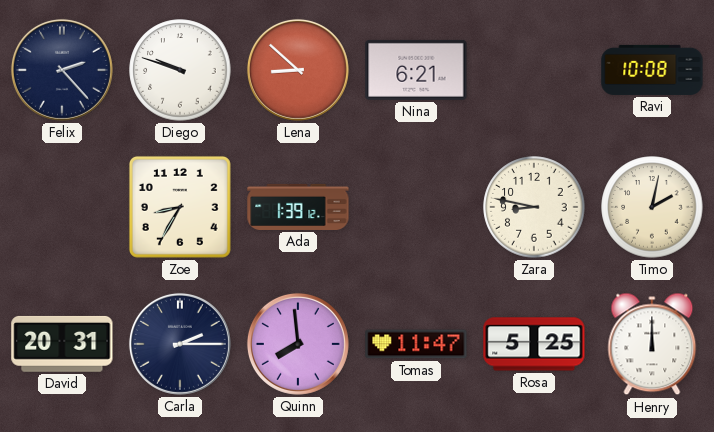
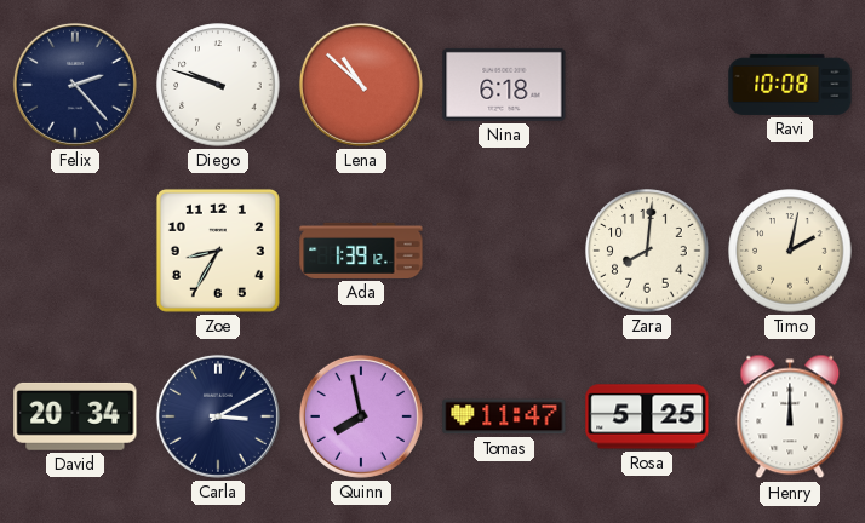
Lena: 8:52 -> 10:52
Nina: 6:21 -> 6:18
Zara: 8:47 -> 8:01
David: 20:31 -> 20:34
Carla: 2:15 -> 3:10
Quinn: 7:59 -> 7:58
